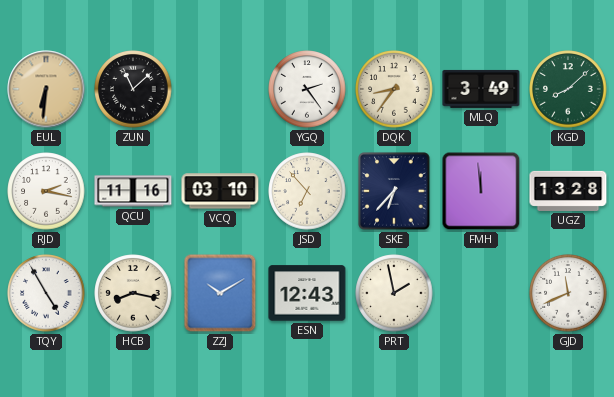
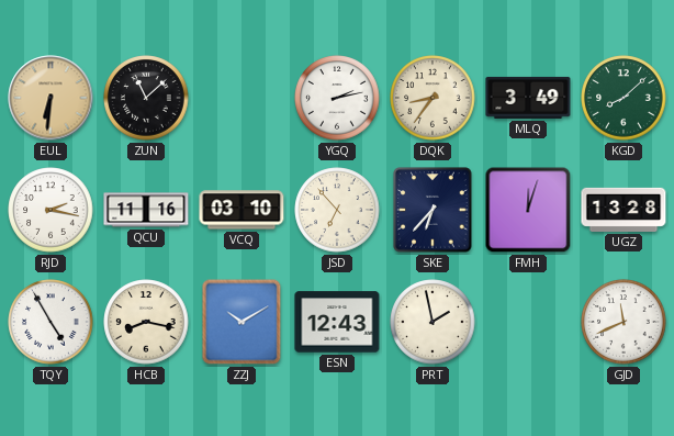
YGQ: 2:24 -> 2:13
FMH: 11:59 -> 12:03
